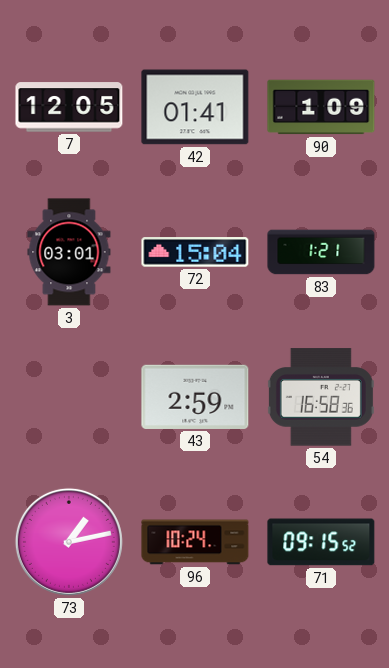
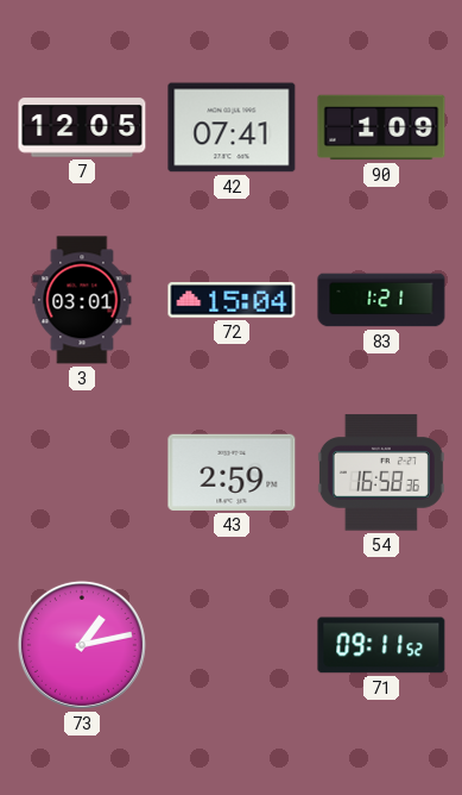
42: 01:41 -> 07:41
96: 10:24 -> none
71: 09:15 -> 09:11
